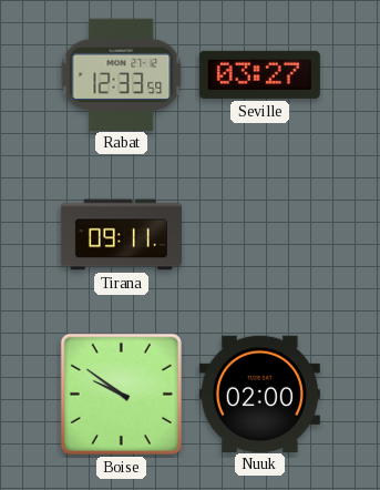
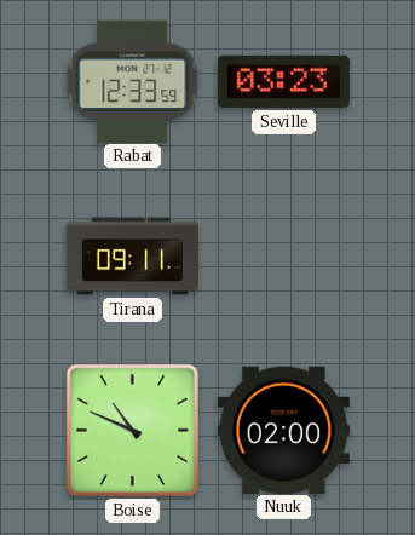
Seville: 03:27 -> 03:23
Boise: 9:51 -> 10:49
